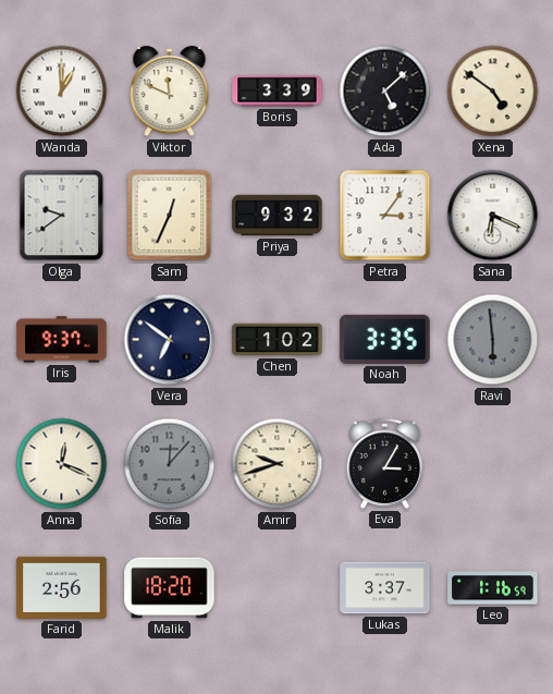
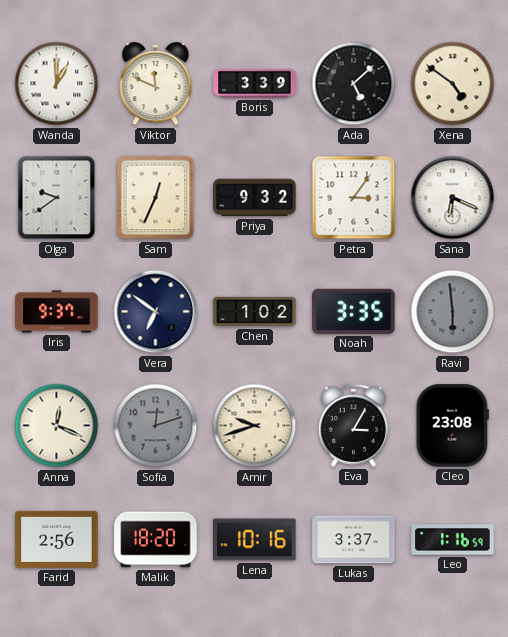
Sofia: 12:07 -> 12:12
Cleo: none -> 23:08
Lena: none -> 10:16
